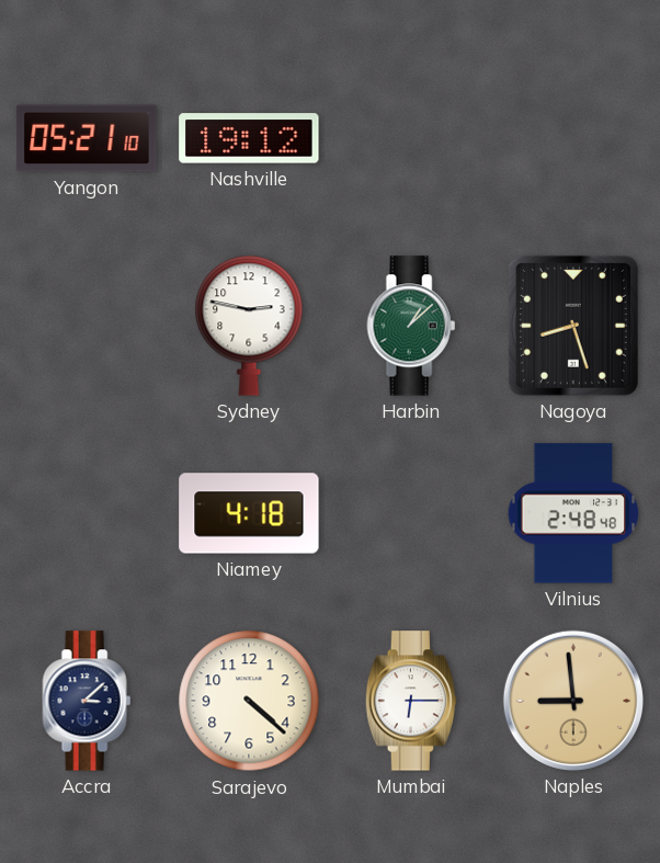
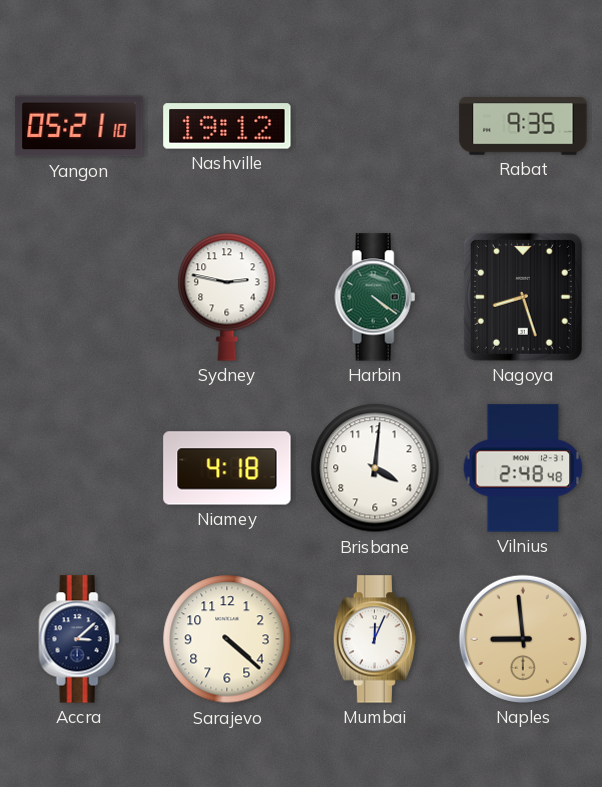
Rabat: none -> 9:35
Harbin: 1:08 -> 4:21
Brisbane: none -> 4:01
Mumbai: 6:15 -> 12:04
